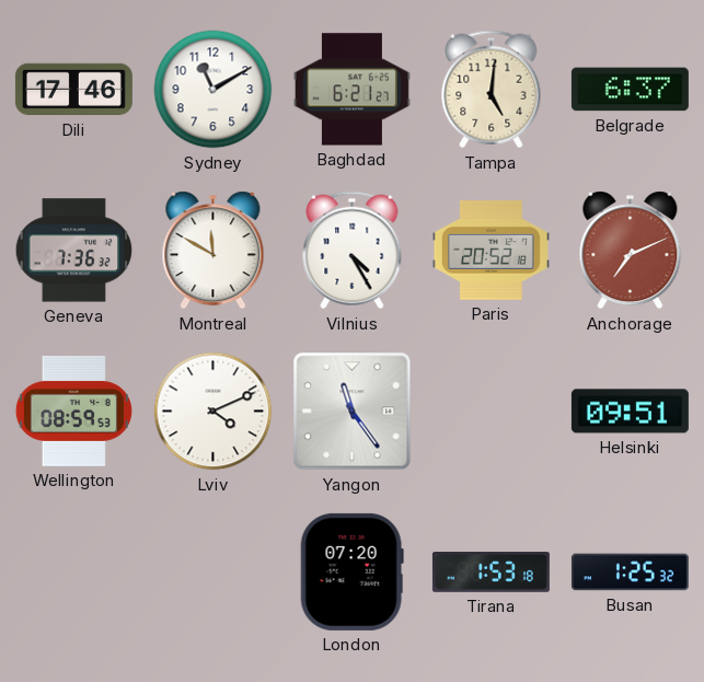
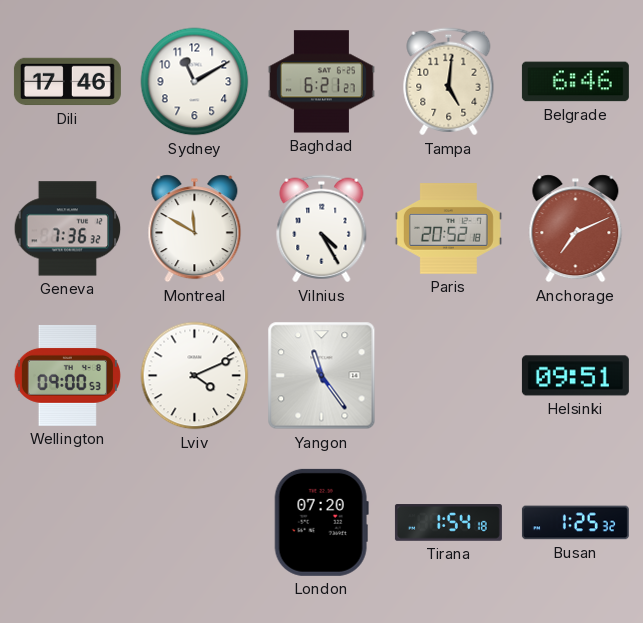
Belgrade: 6:37 -> 6:46
Wellington: 08:59 -> 09:00
Tirana: 1:53 -> 1:54
